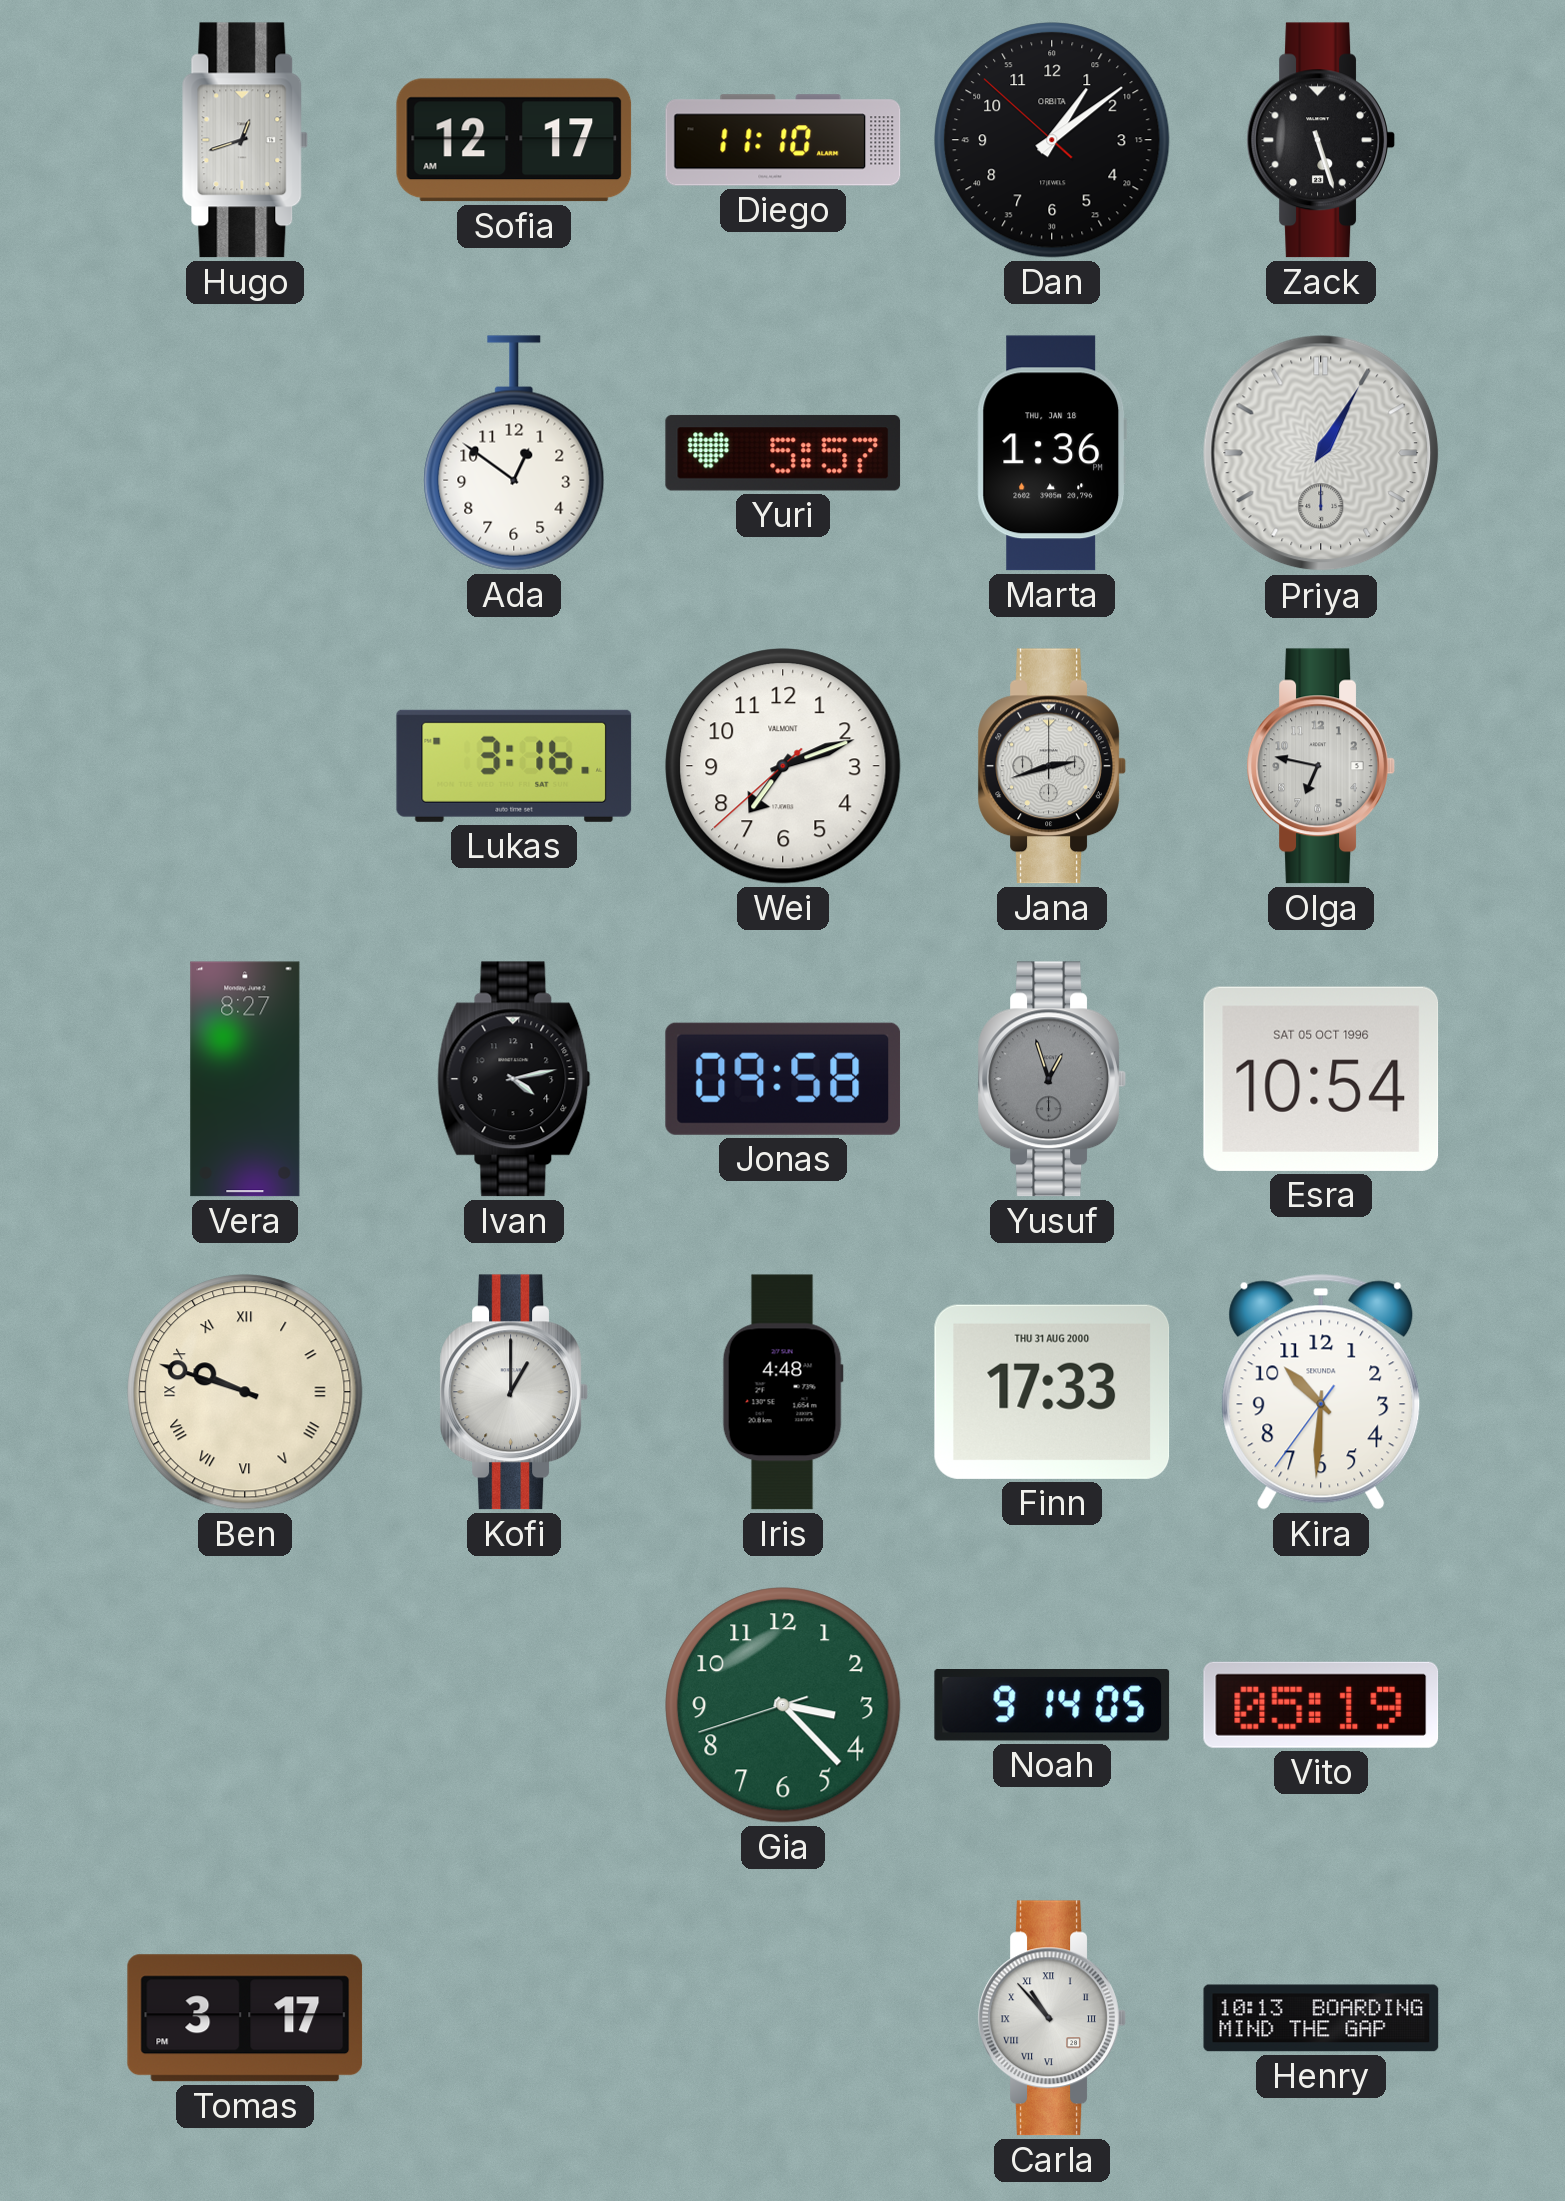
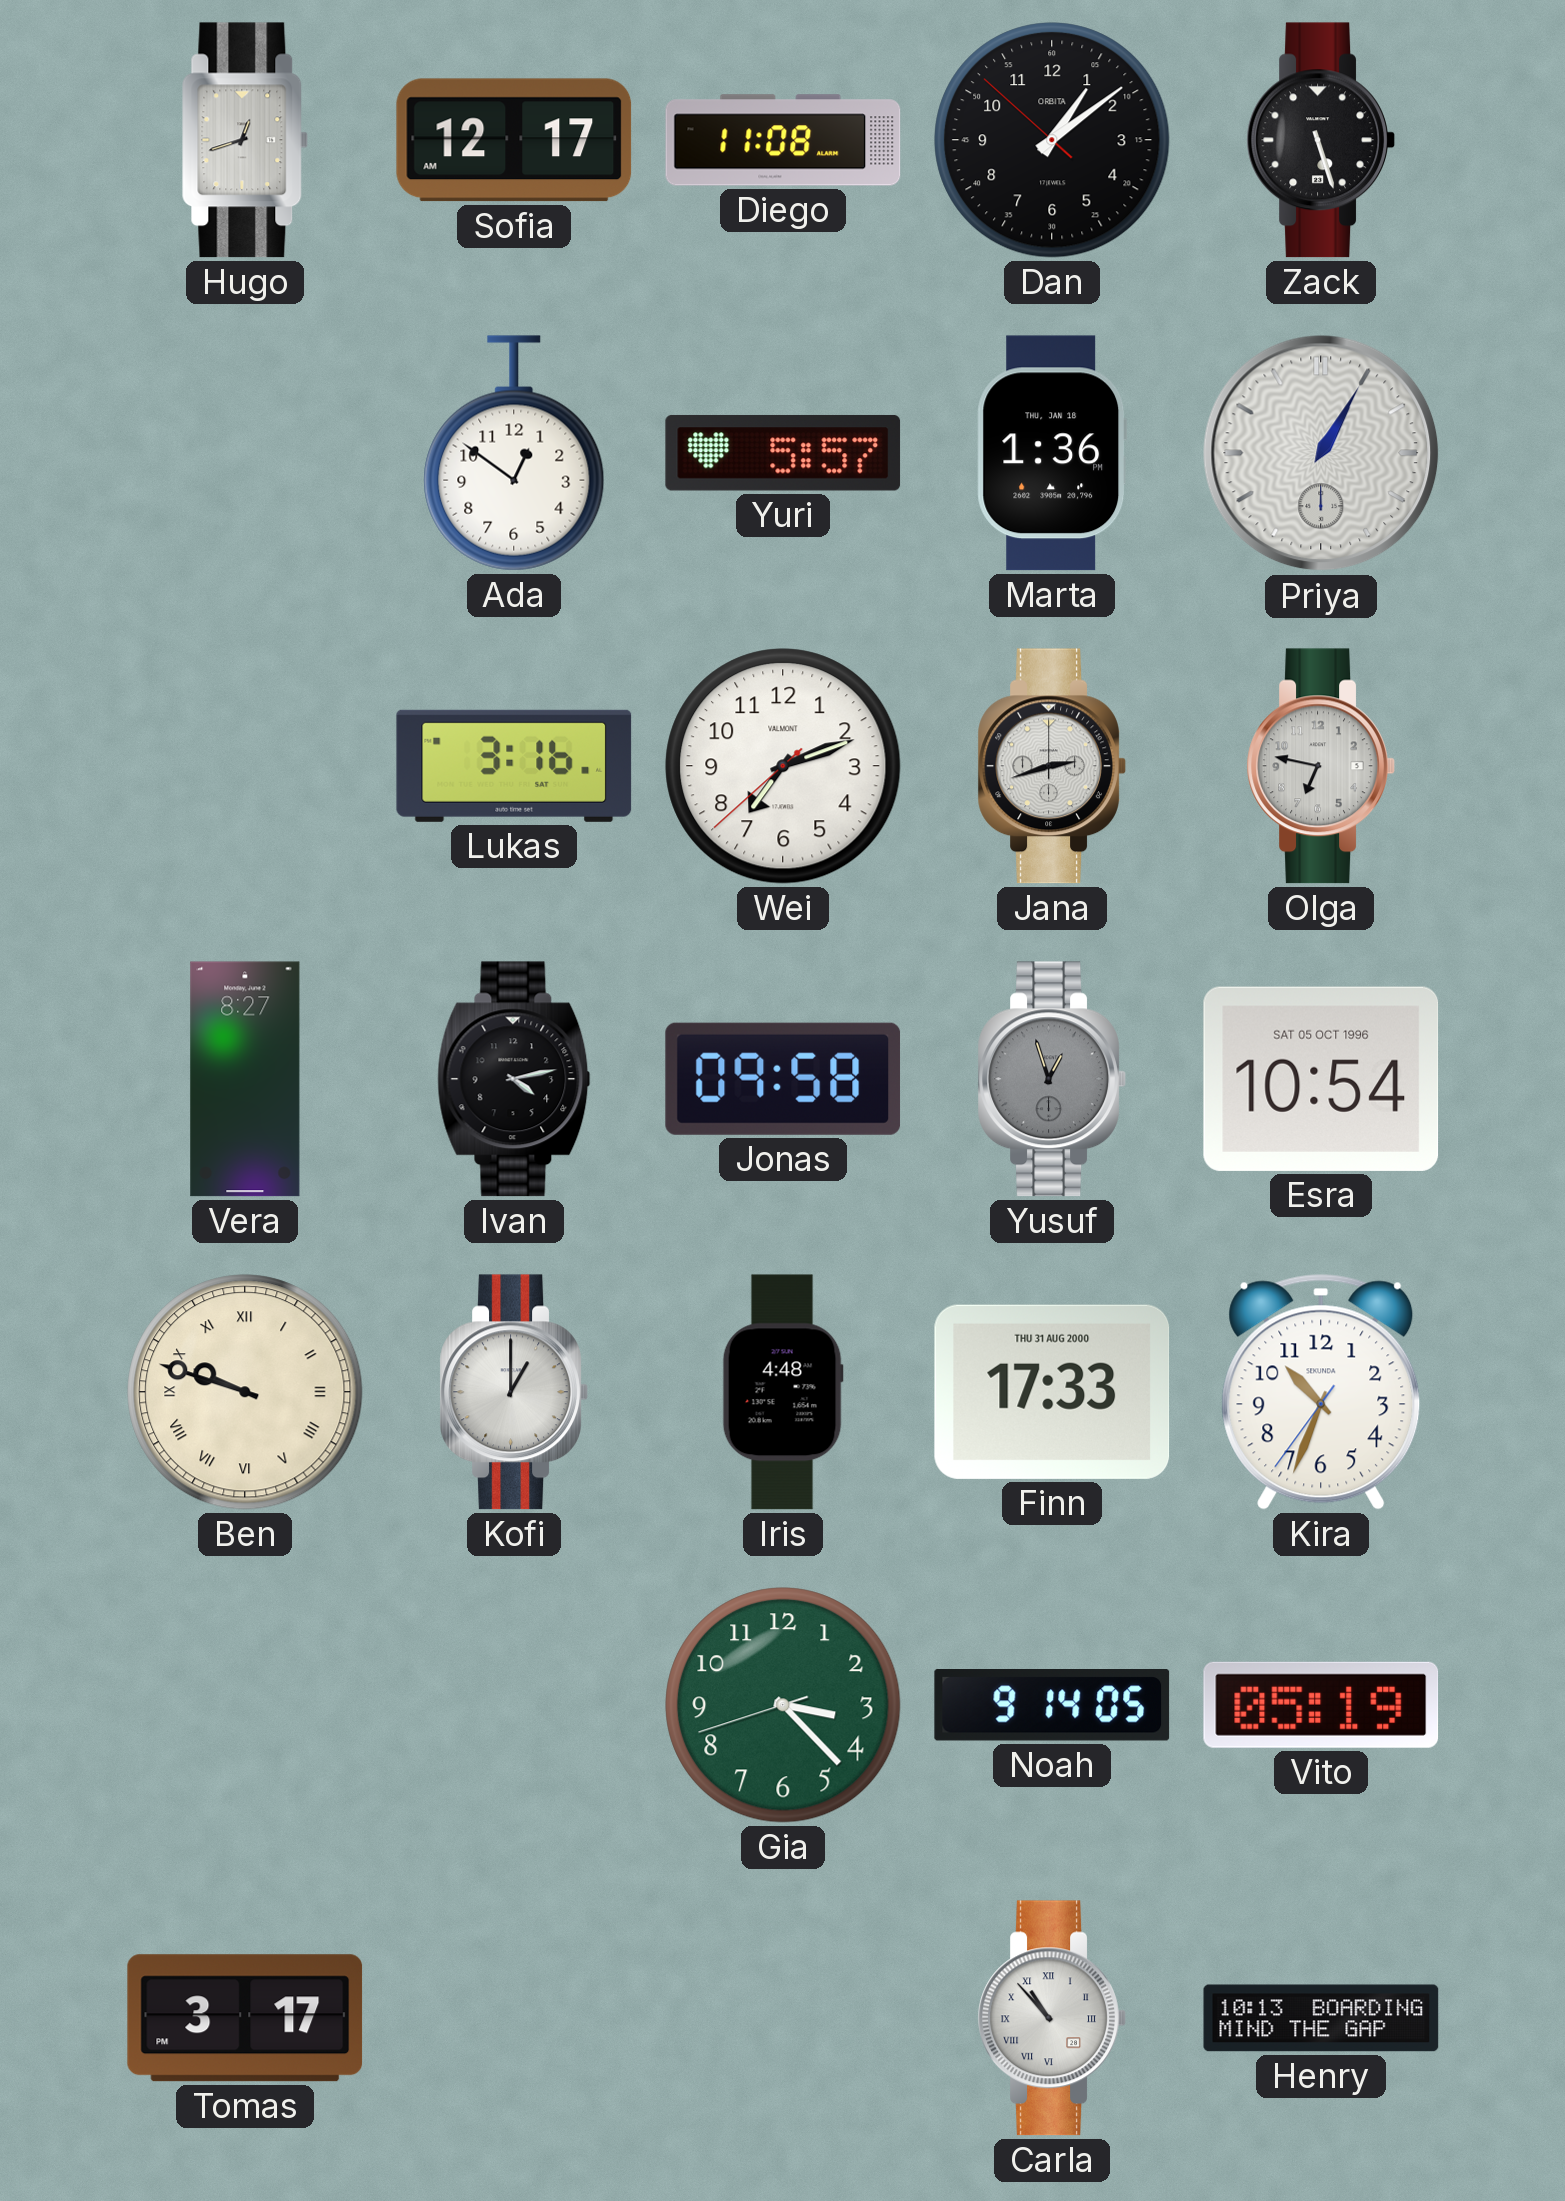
Diego: 11:10 -> 11:08
Kira: 10:30 -> 10:33
